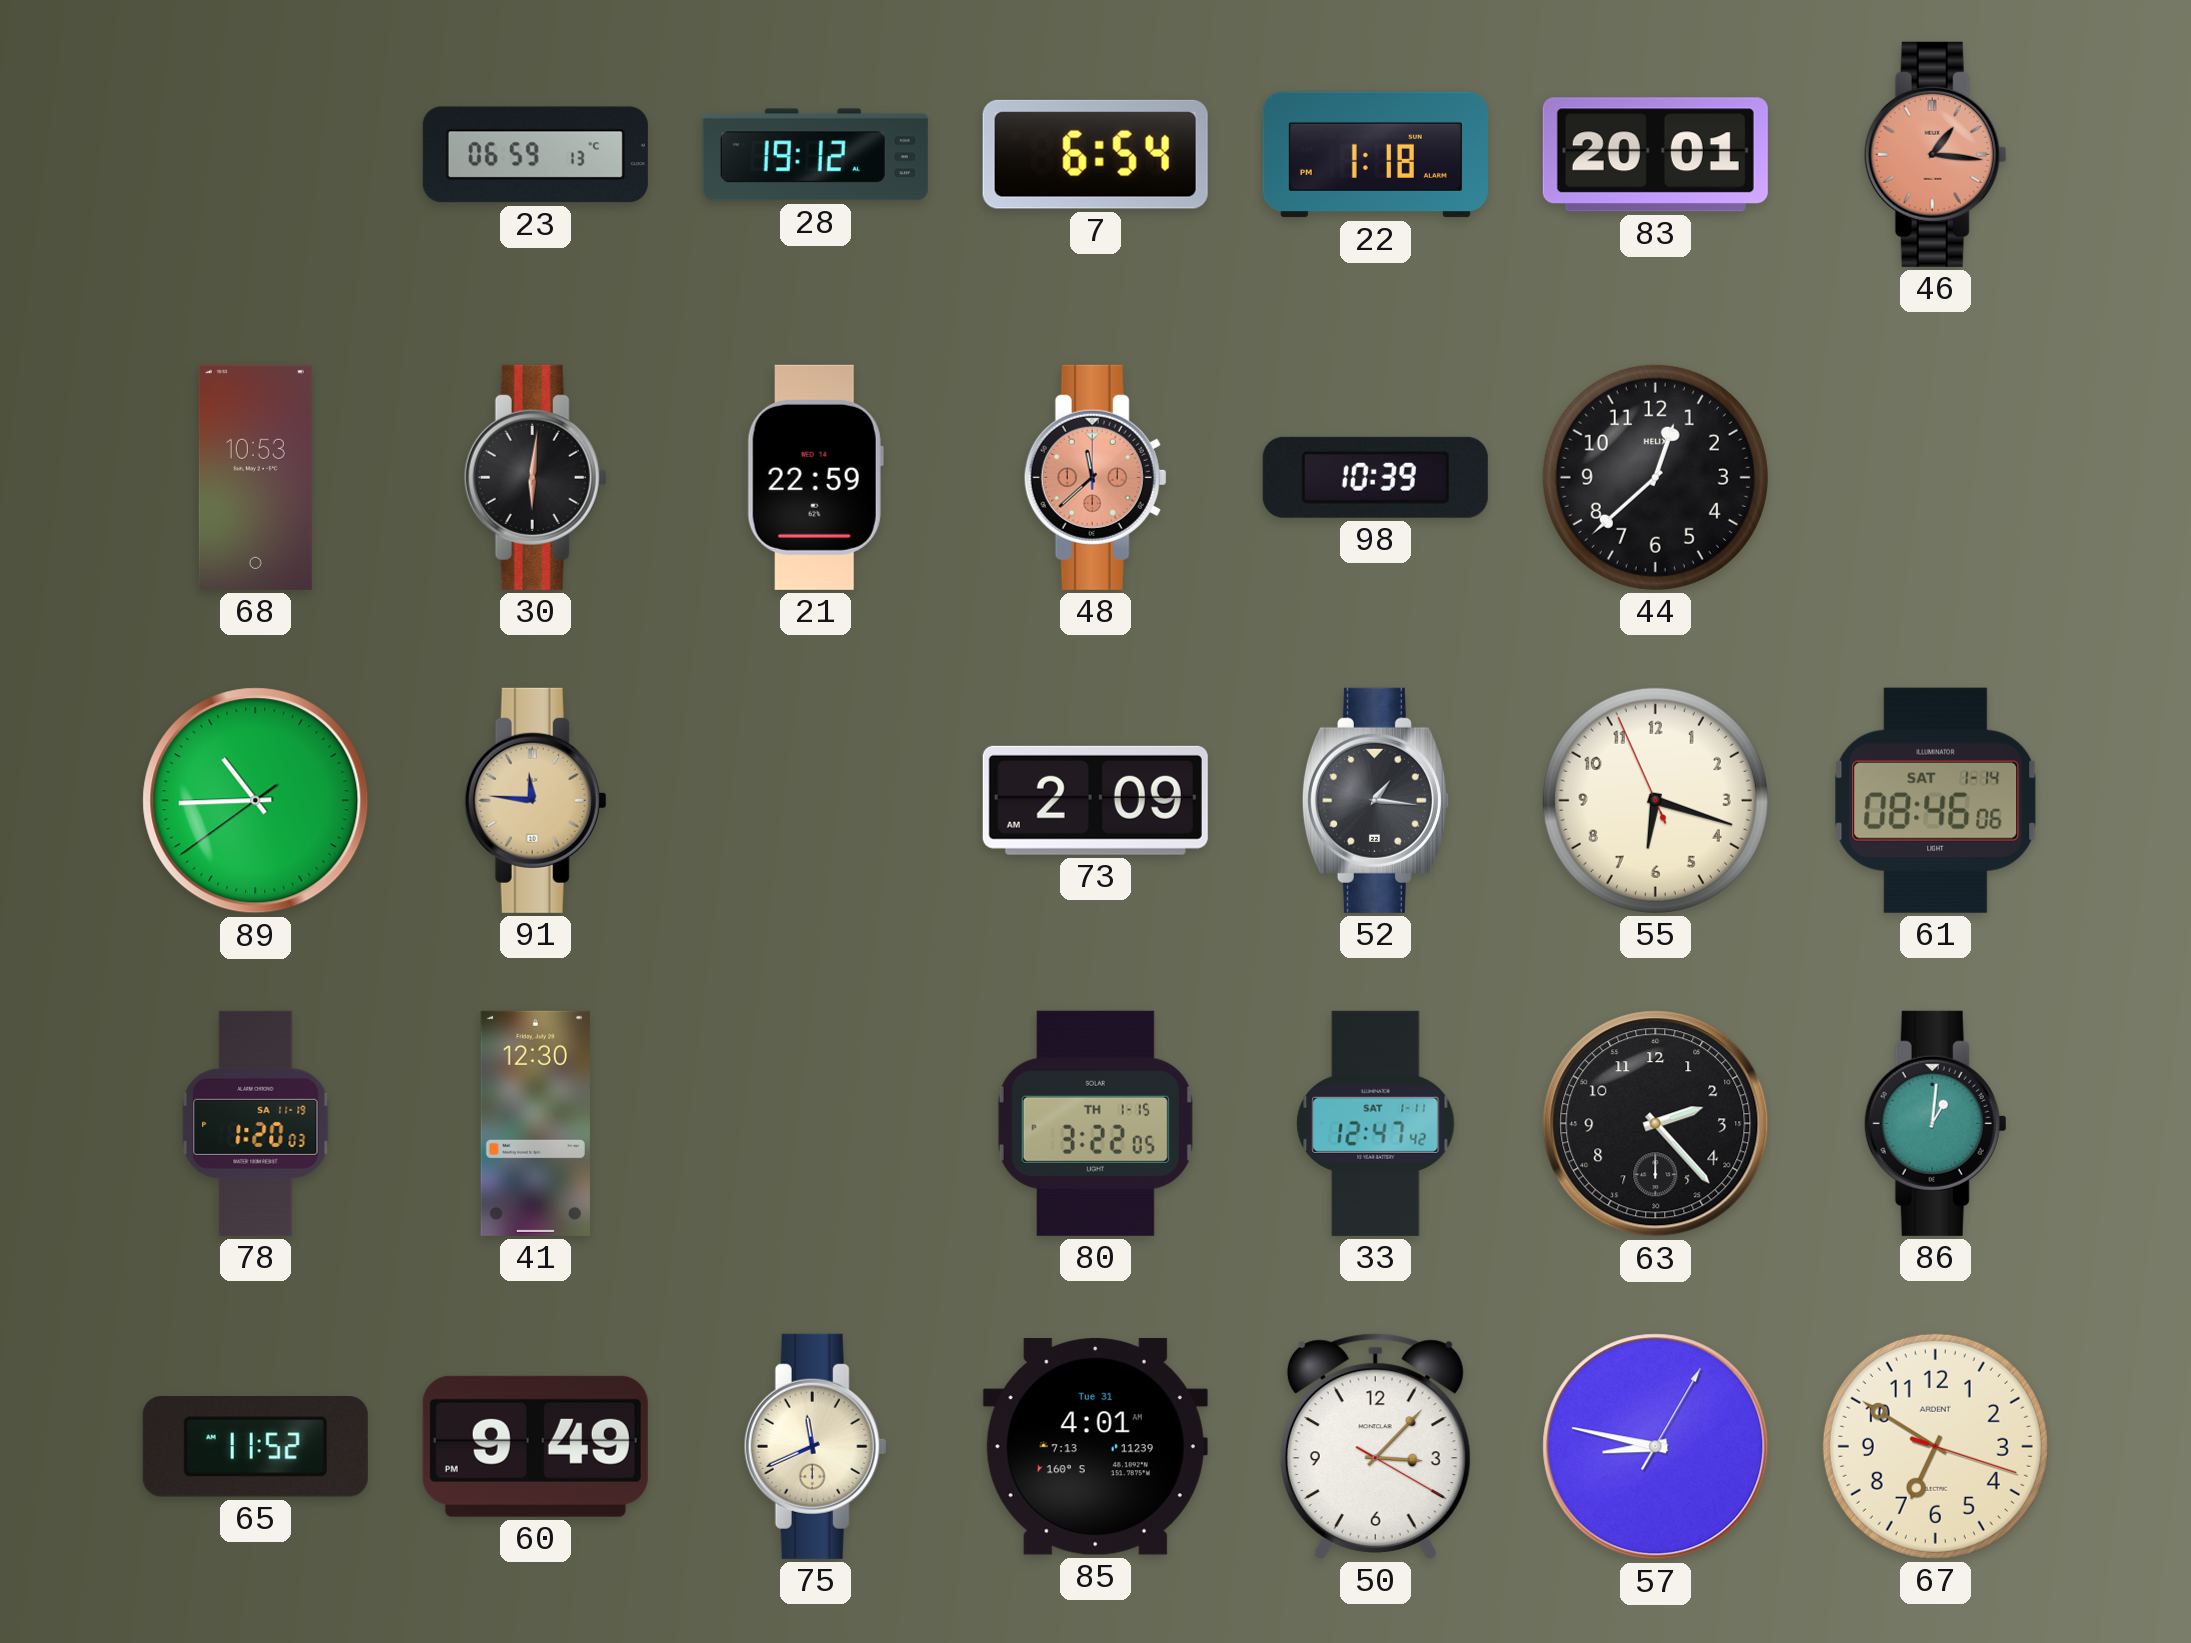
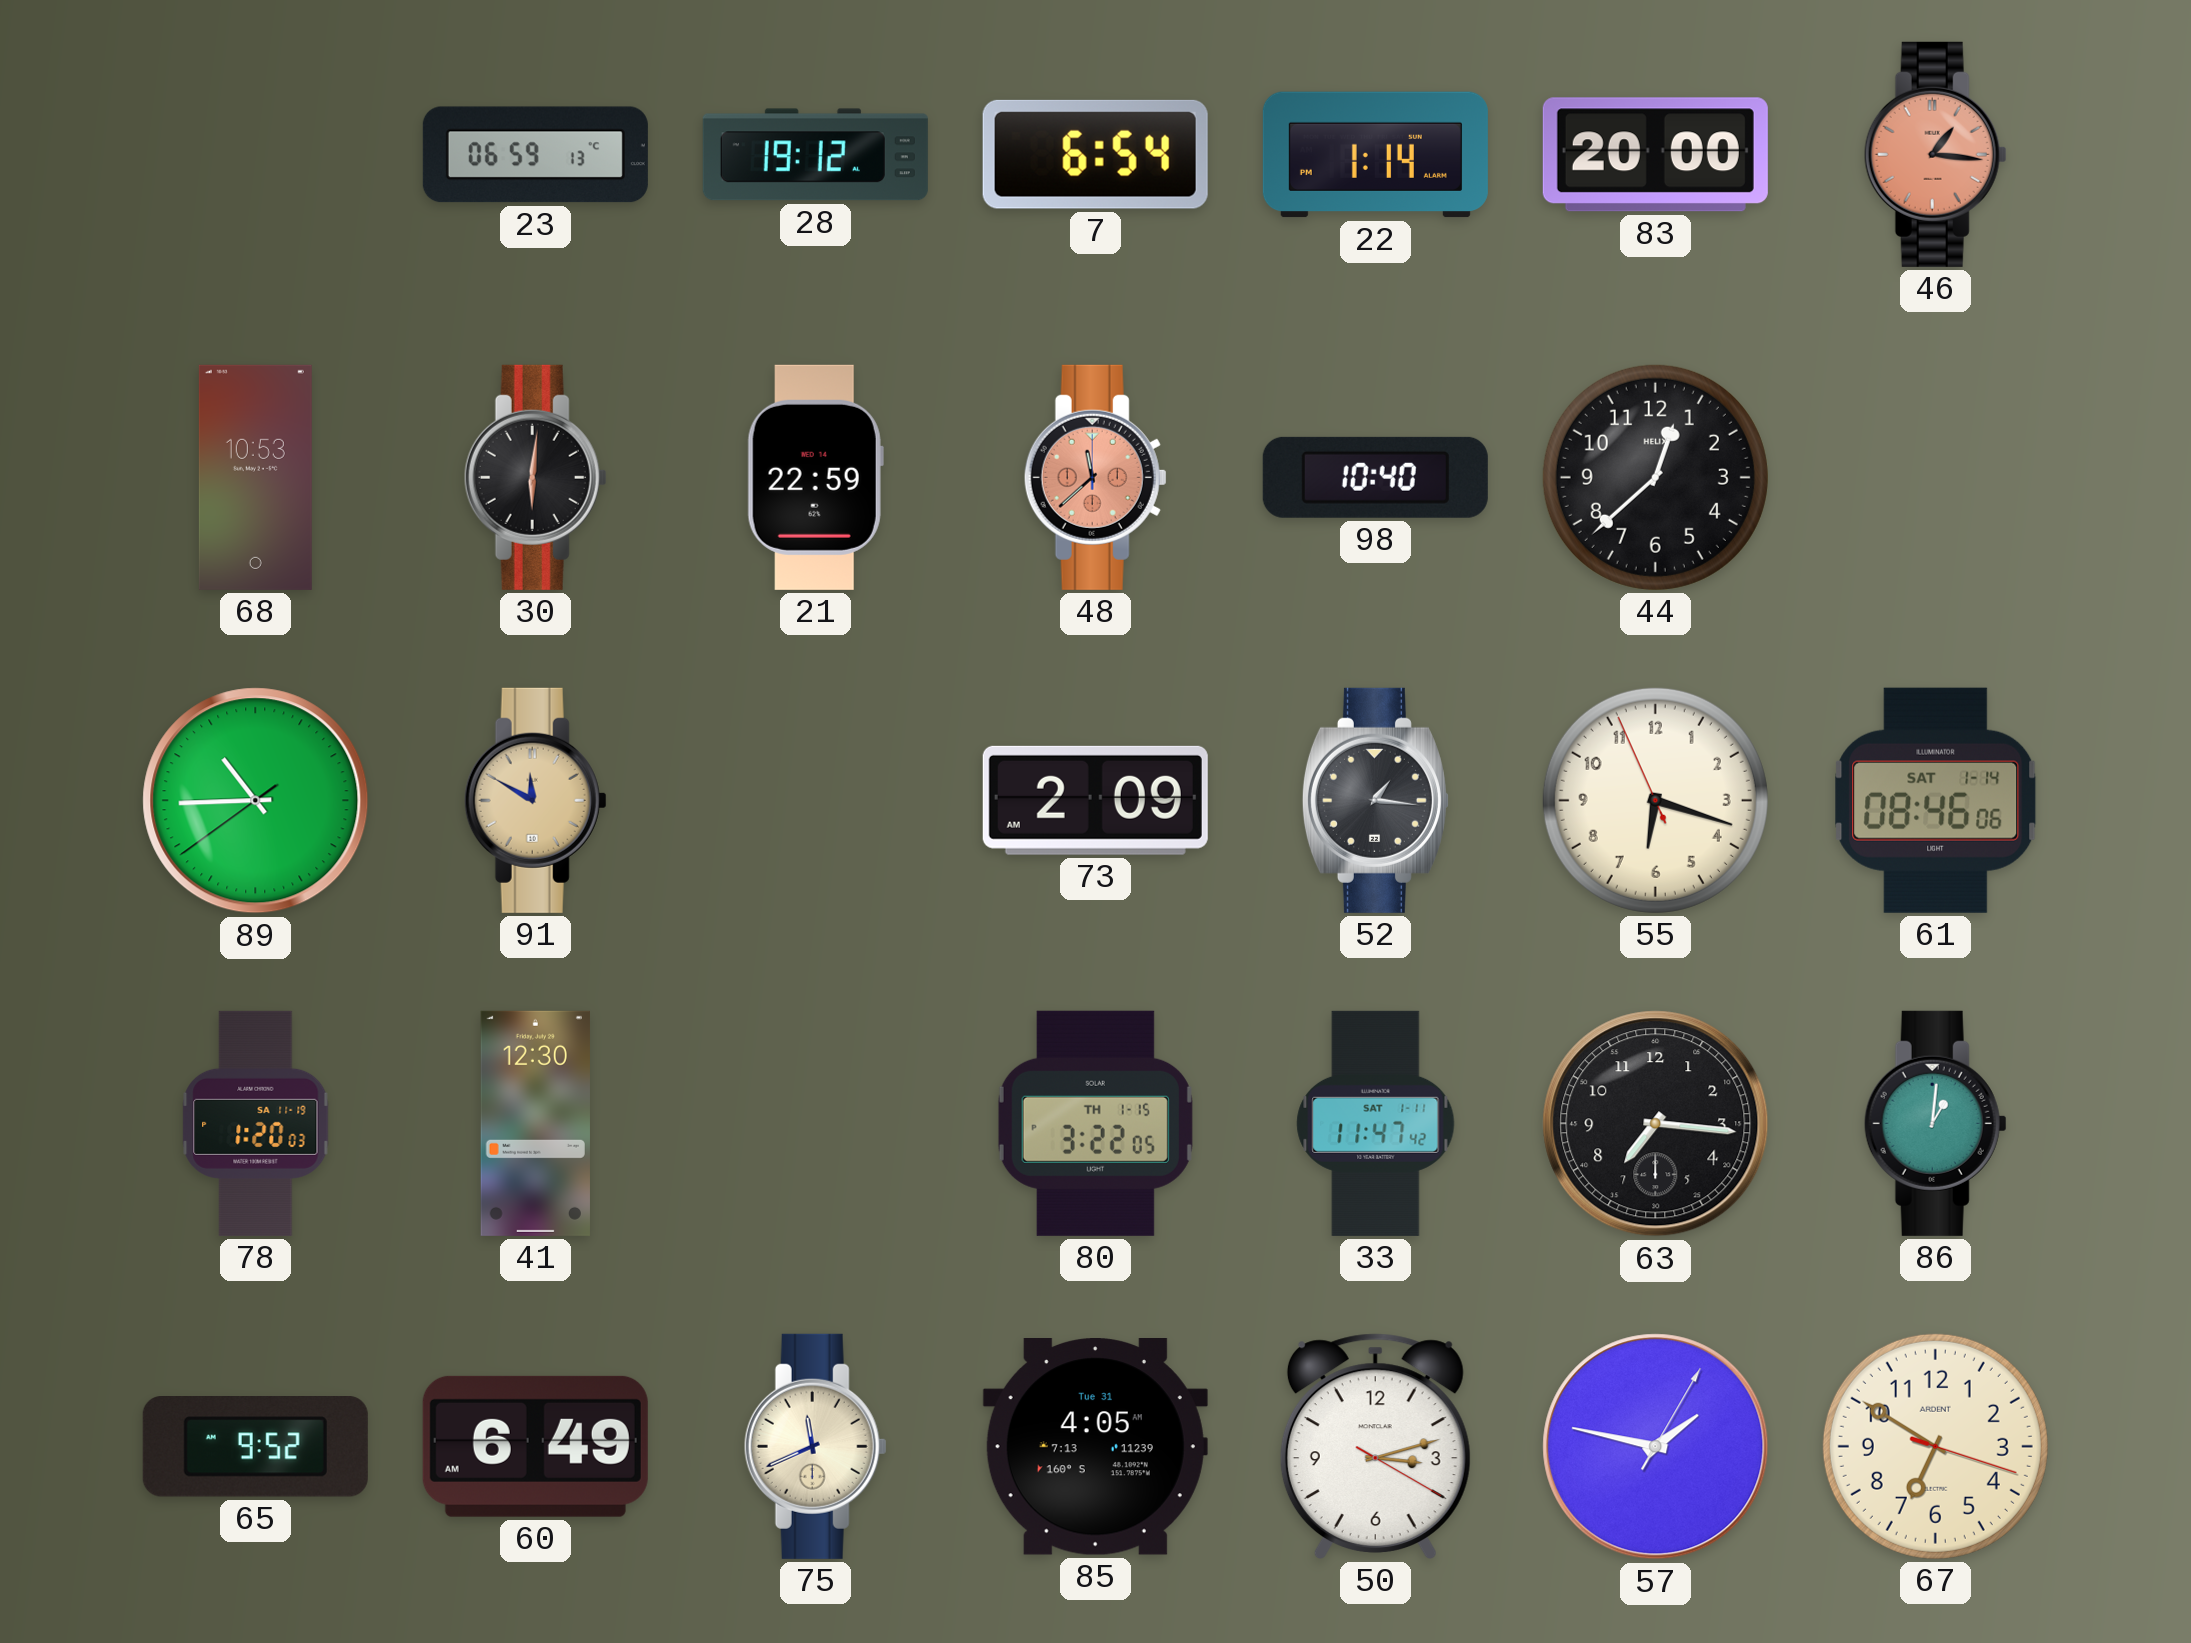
22: 1:18 -> 1:14
83: 20:01 -> 20:00
98: 10:39 -> 10:40
91: 11:46 -> 11:50
33: 12:47 -> 11:47
63: 2:23 -> 7:16
65: 11:52 -> 9:52
60: 9:49 -> 6:49
85: 4:01 -> 4:05
50: 3:07 -> 3:12
57: 8:47 -> 1:47
